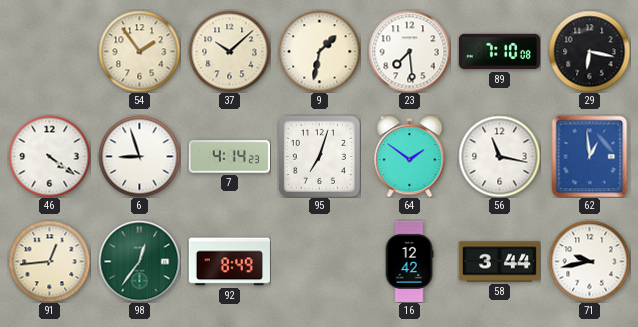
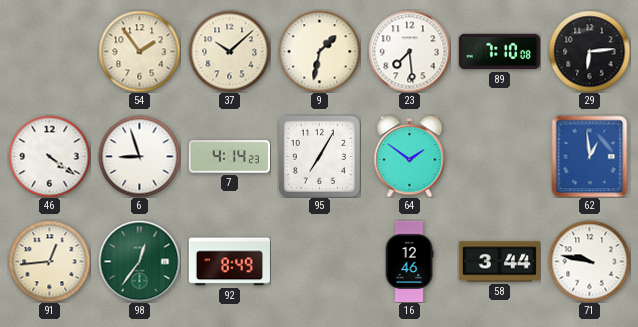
29: 6:17 -> 6:14
95: 7:03 -> 7:05
56: 11:17 -> none
16: 12:42 -> 12:46
71: 9:43 -> 9:47
